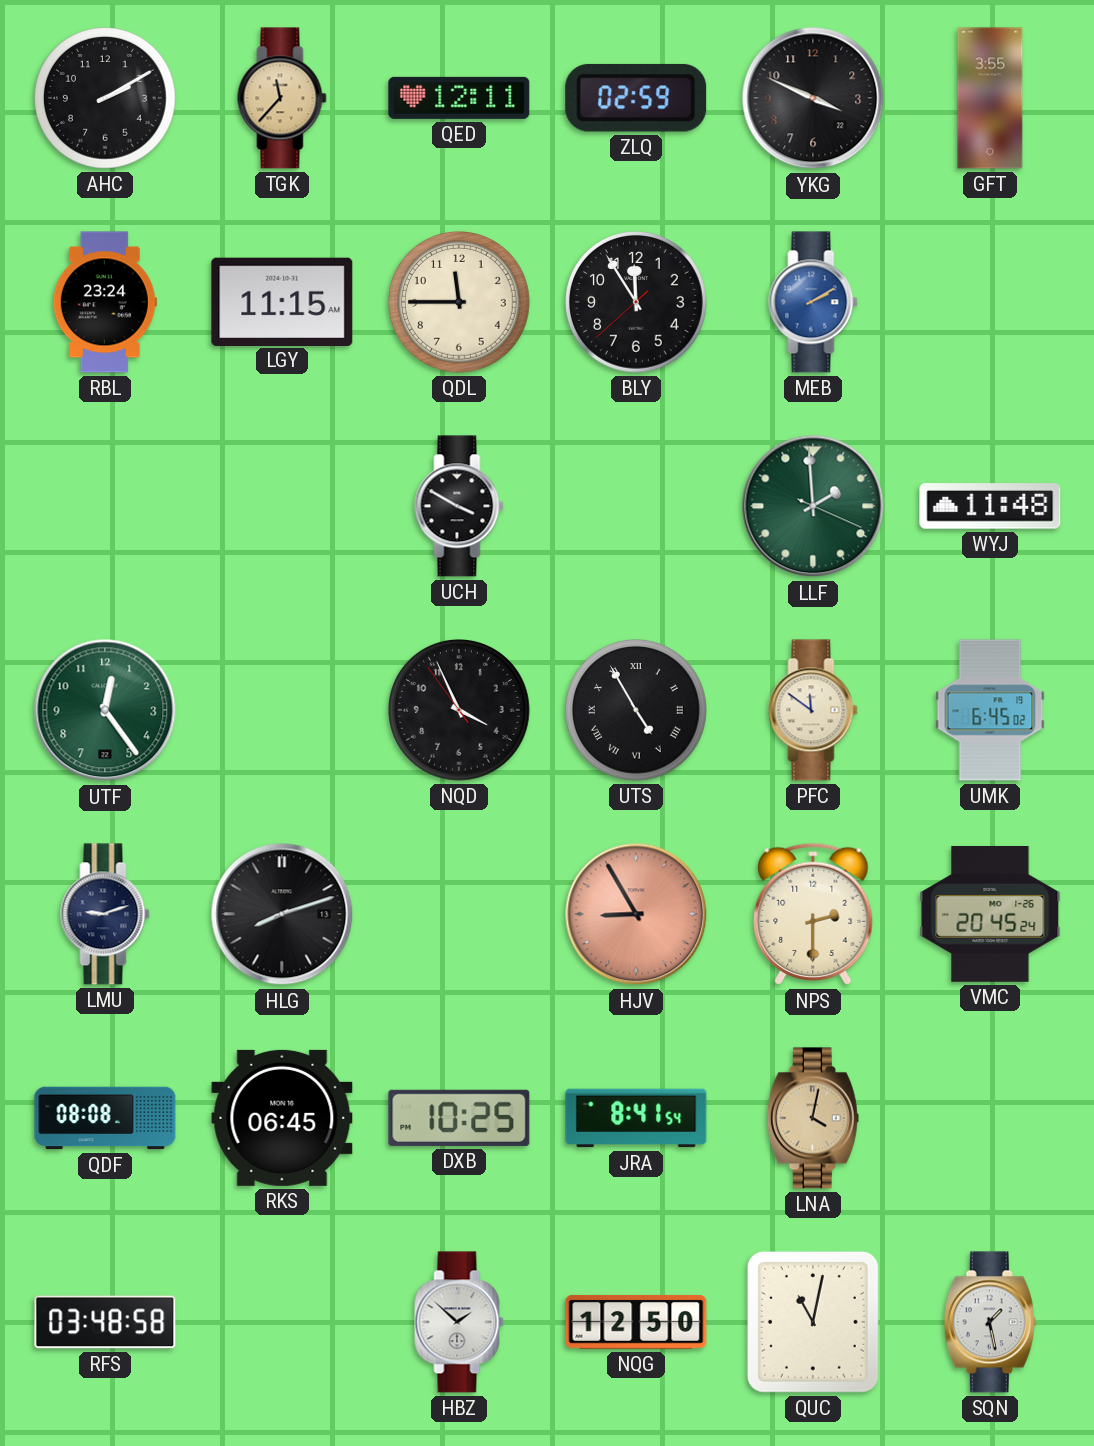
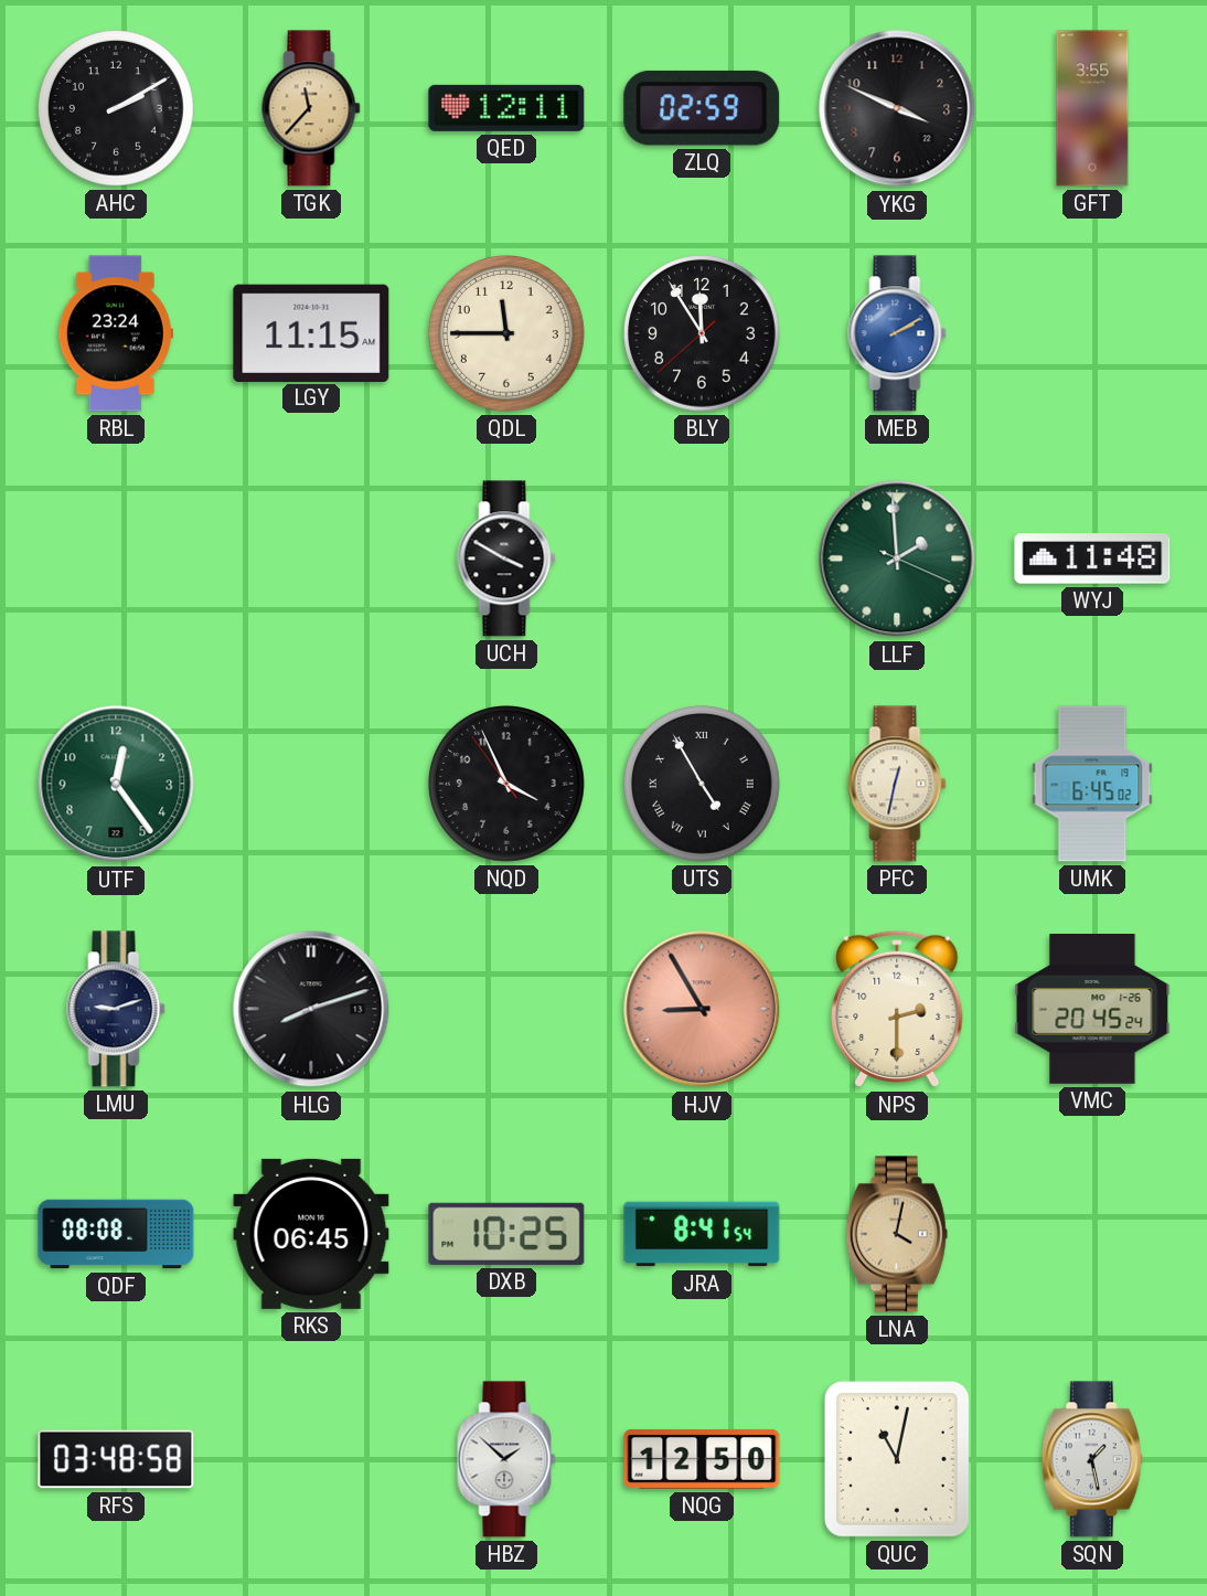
PFC: 11:51 -> 12:32
